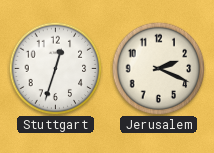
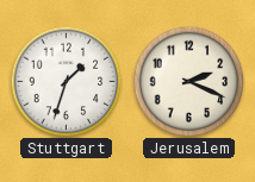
Stuttgart: 12:33 -> 1:33
